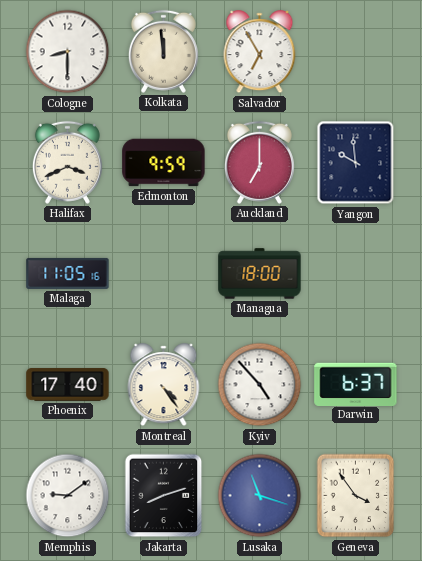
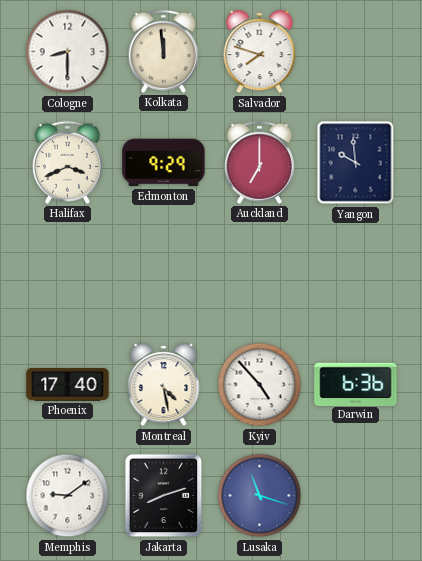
Salvador: 6:55 -> 7:48
Edmonton: 9:59 -> 9:29
Malaga: 11:05 -> none
Managua: 18:00 -> none
Montreal: 4:24 -> 4:28
Darwin: 6:37 -> 6:36
Geneva: 3:54 -> none
